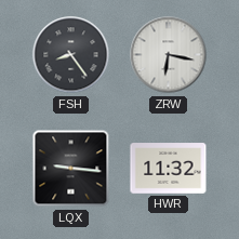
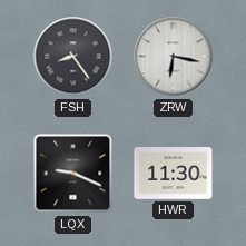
LQX: 9:16 -> 9:19
HWR: 11:32 -> 11:30
